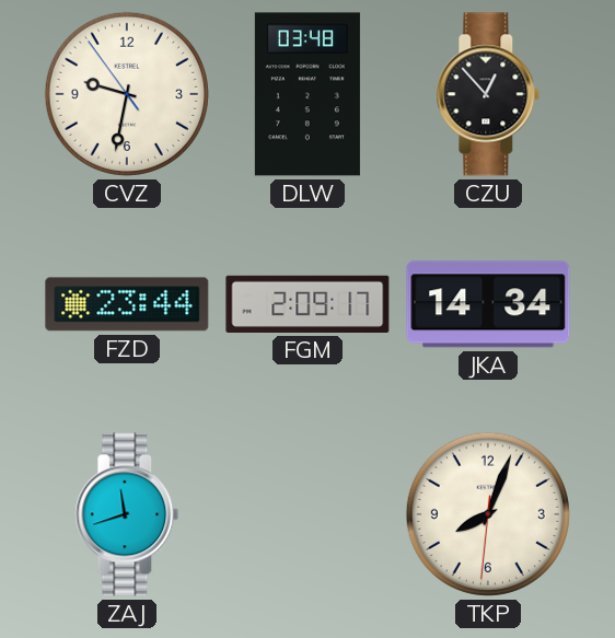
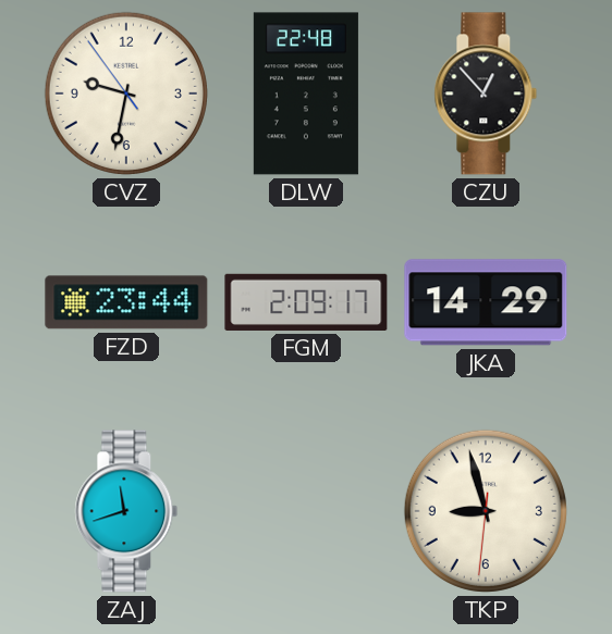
DLW: 03:48 -> 22:48
JKA: 14:34 -> 14:29
TKP: 8:03 -> 8:57
